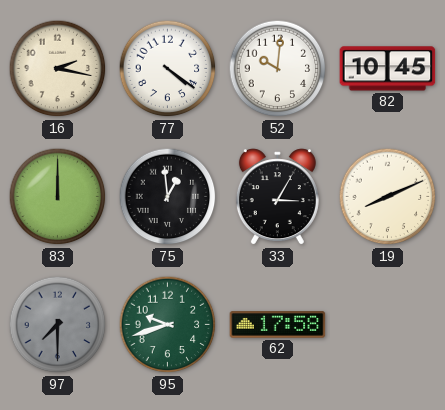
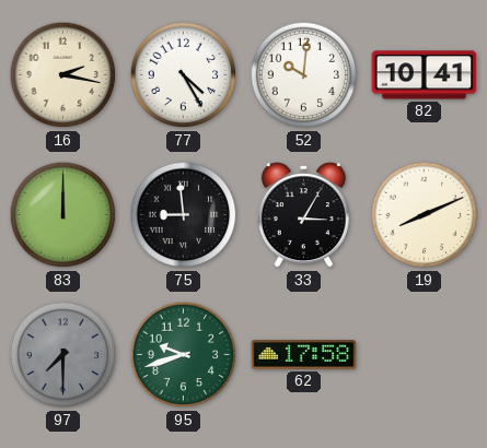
77: 4:21 -> 4:25
82: 10:45 -> 10:41
75: 12:59 -> 8:59
